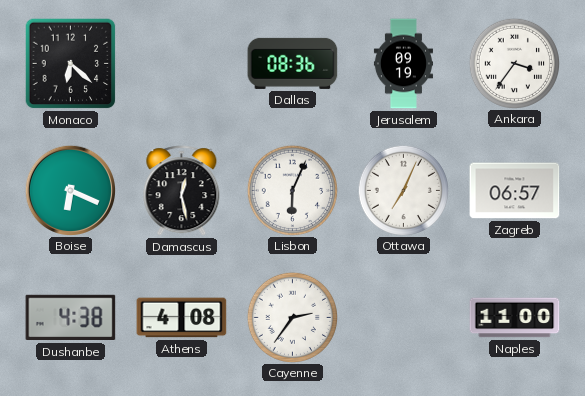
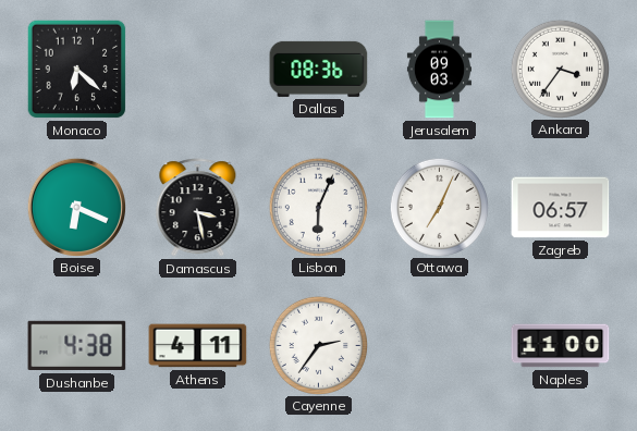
Jerusalem: 09:19 -> 09:03
Damascus: 12:28 -> 3:28
Athens: 4:08 -> 4:11
